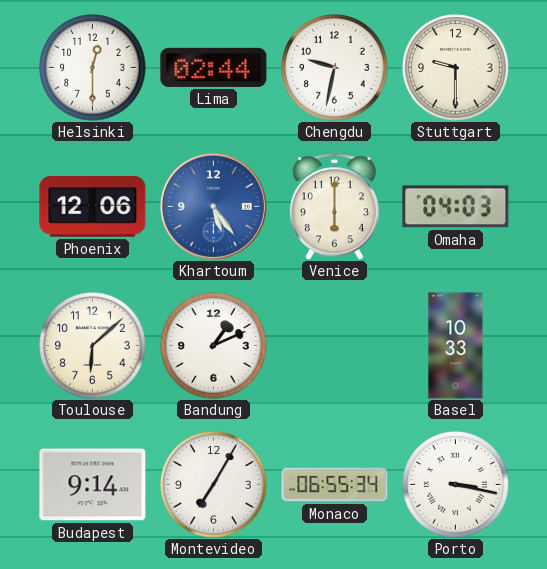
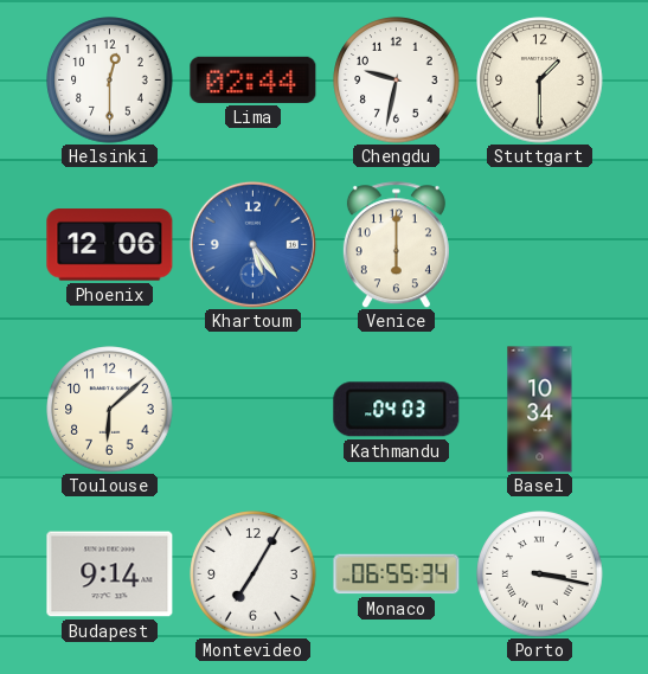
Stuttgart: 9:30 -> 1:30
Omaha: 04:03 -> none
Bandung: 1:11 -> none
Kathmandu: none -> 04:03
Basel: 10:33 -> 10:34
